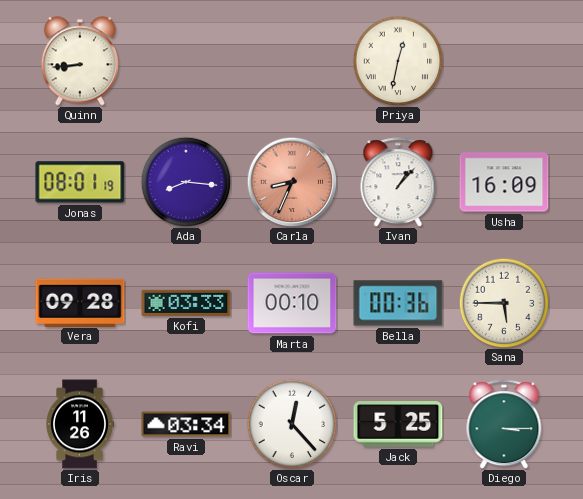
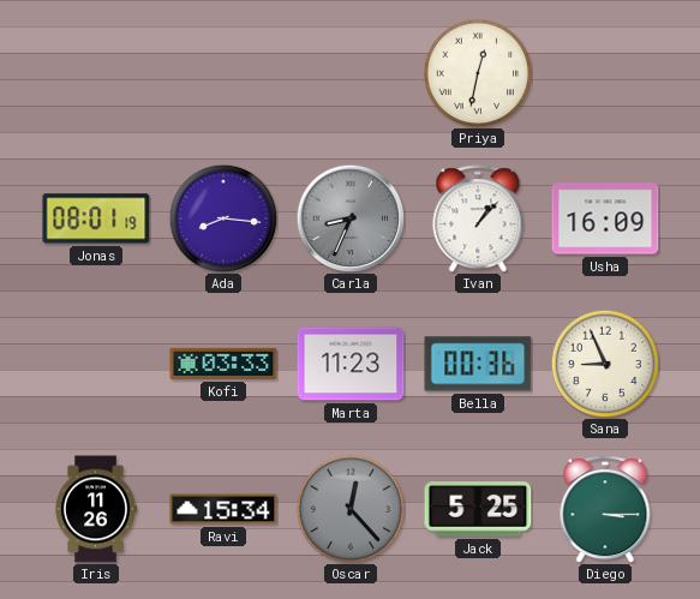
Quinn: 8:44 -> none
Carla dial: salmon -> grey
Vera: 09:28 -> none
Marta: 00:10 -> 11:23
Sana: 5:45 -> 8:56
Ravi: 03:34 -> 15:34
Oscar dial: white -> grey
